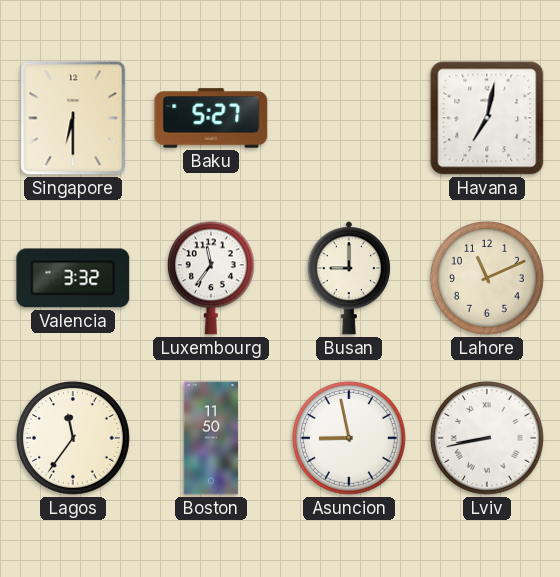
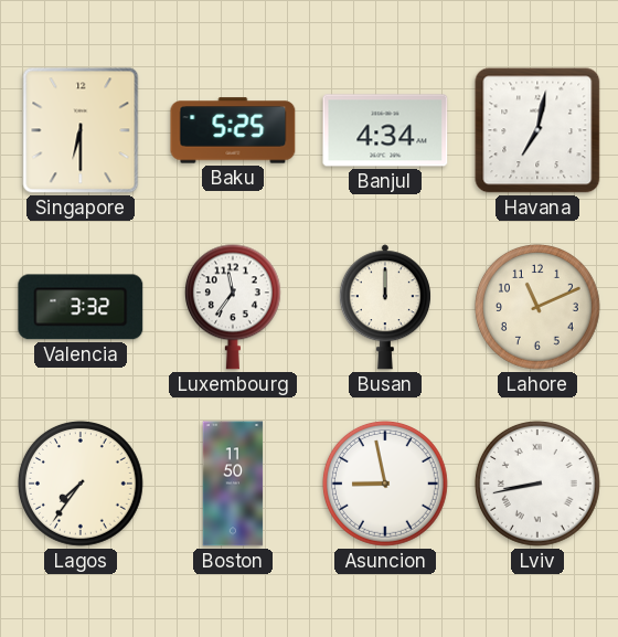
Baku: 5:27 -> 5:25
Banjul: none -> 4:34
Busan: 9:00 -> 12:00
Lagos: 11:36 -> 7:36
